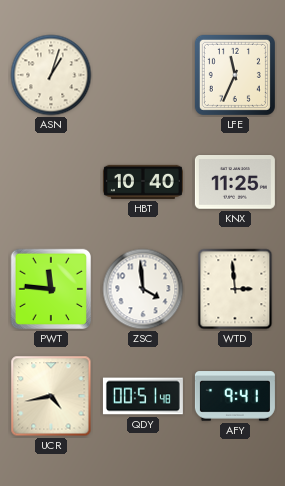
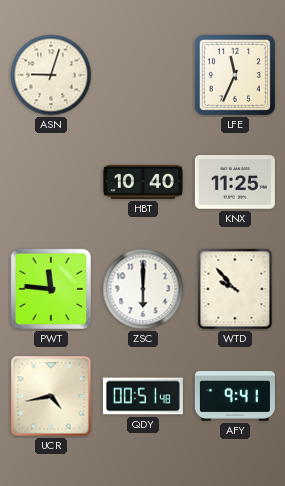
ASN: 1:03 -> 9:03
ZSC: 3:59 -> 6:00
WTD: 2:59 -> 9:53
